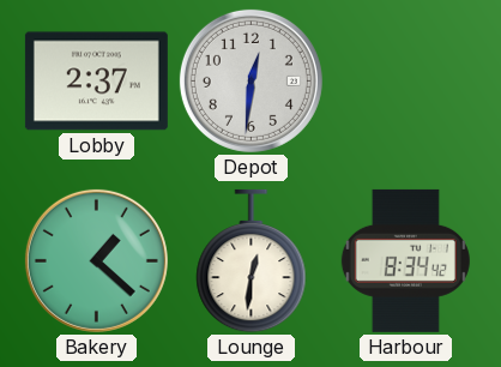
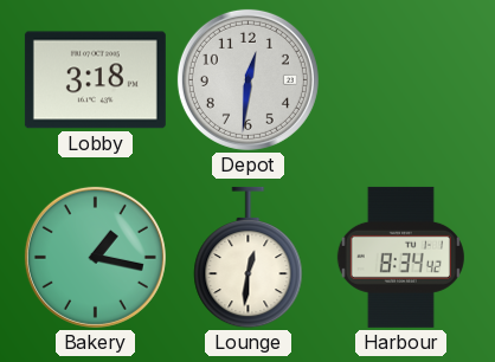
Lobby: 2:37 -> 3:18
Bakery: 1:22 -> 1:17
